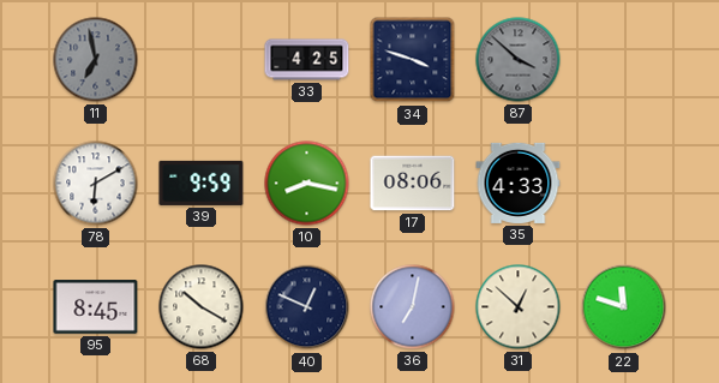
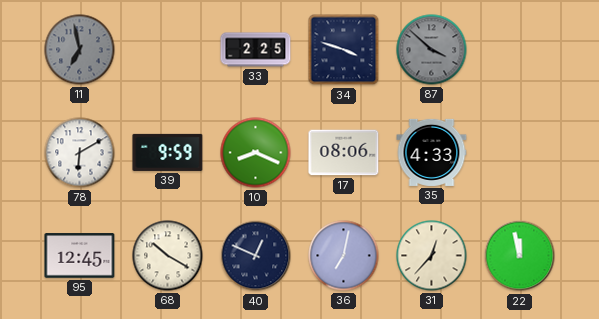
33: 4:25 -> 2:25
10: 8:17 -> 8:19
95: 8:45 -> 12:45
31: 12:52 -> 12:37
22: 11:48 -> 11:58
